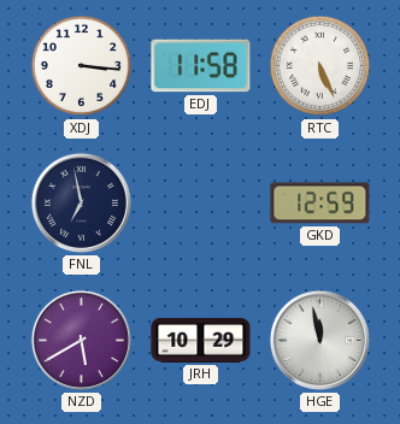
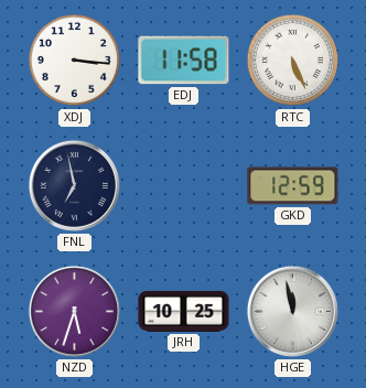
NZD: 5:40 -> 5:33
JRH: 10:29 -> 10:25
